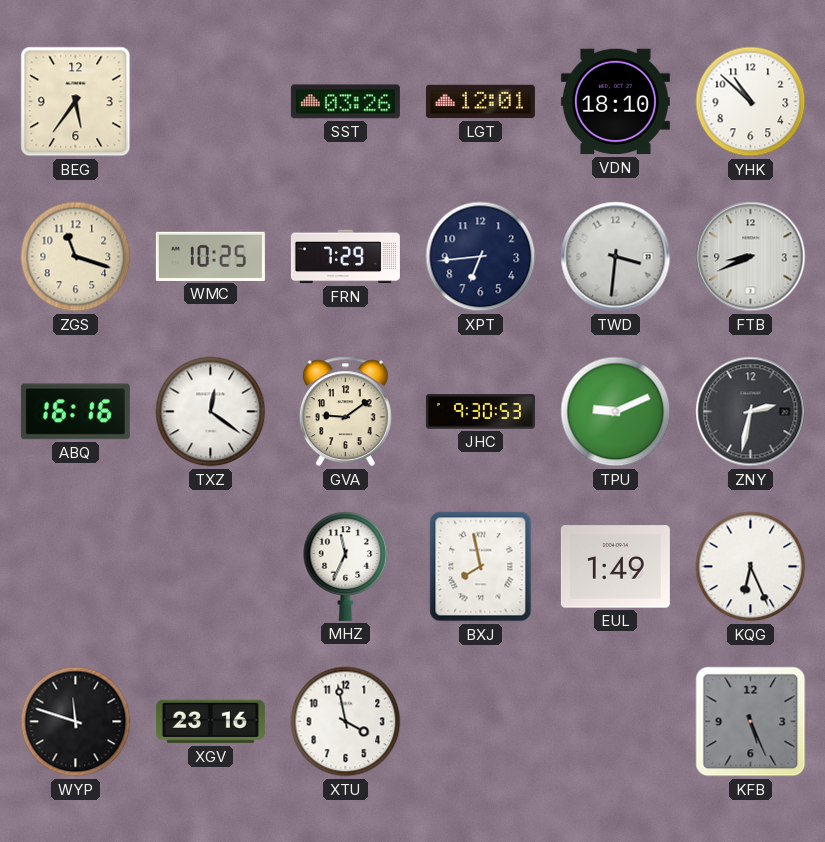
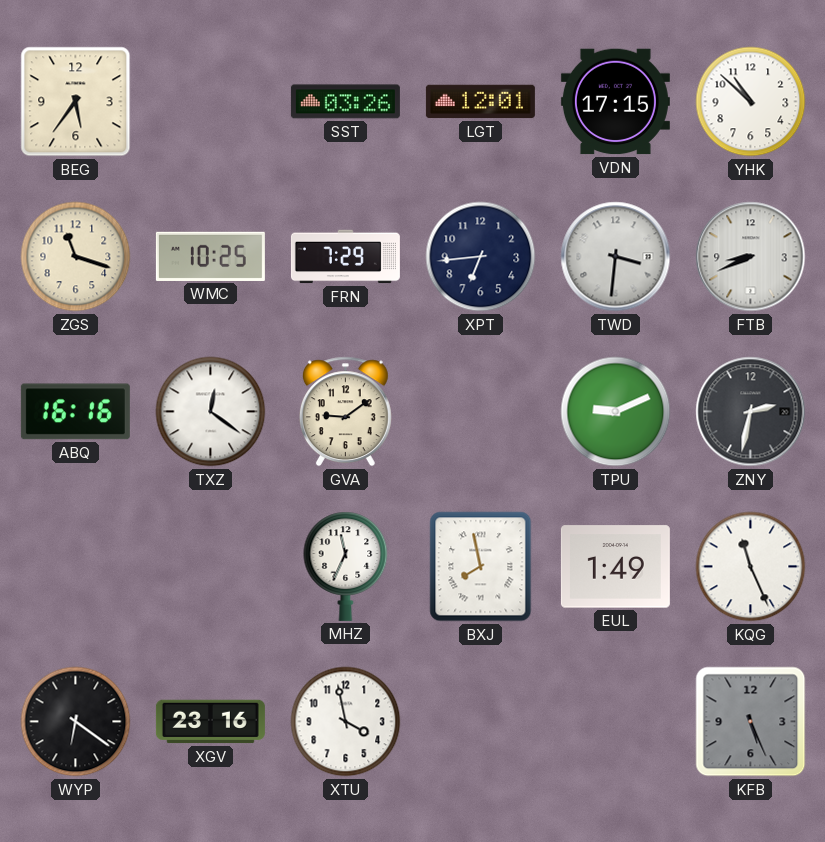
VDN: 18:10 -> 17:15
JHC: 9:30 -> none
KQG: 6:26 -> 11:26
WYP: 11:48 -> 6:21
